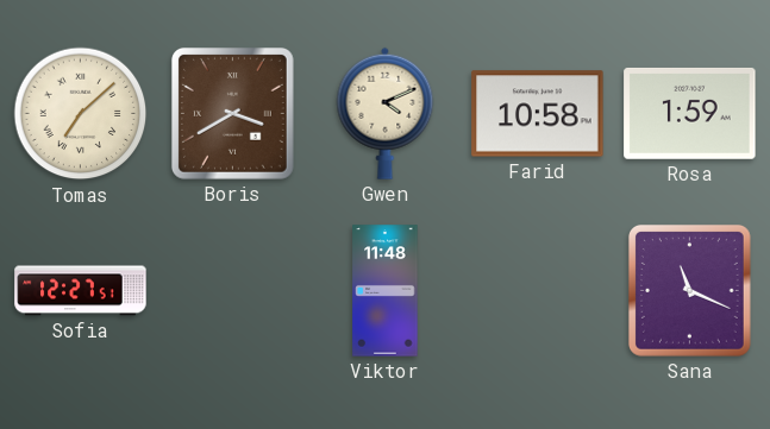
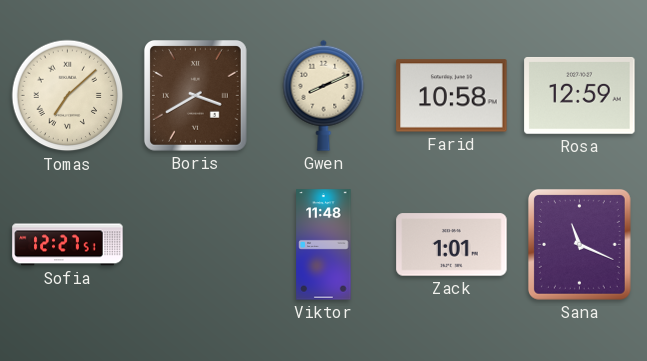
Gwen: 4:11 -> 8:11
Rosa: 1:59 -> 12:59
Zack: none -> 1:01
